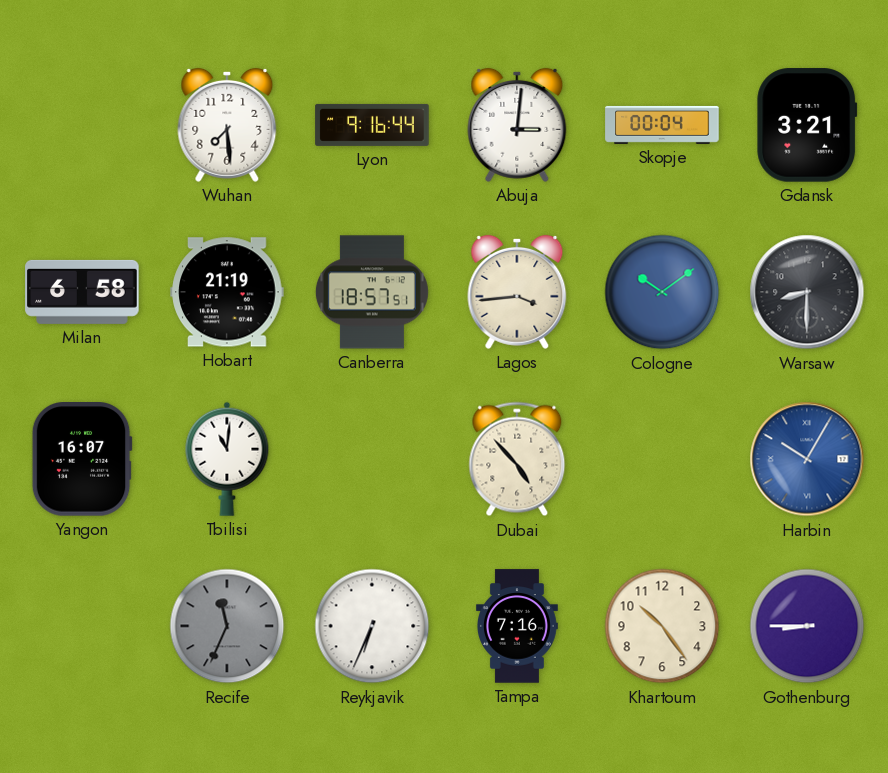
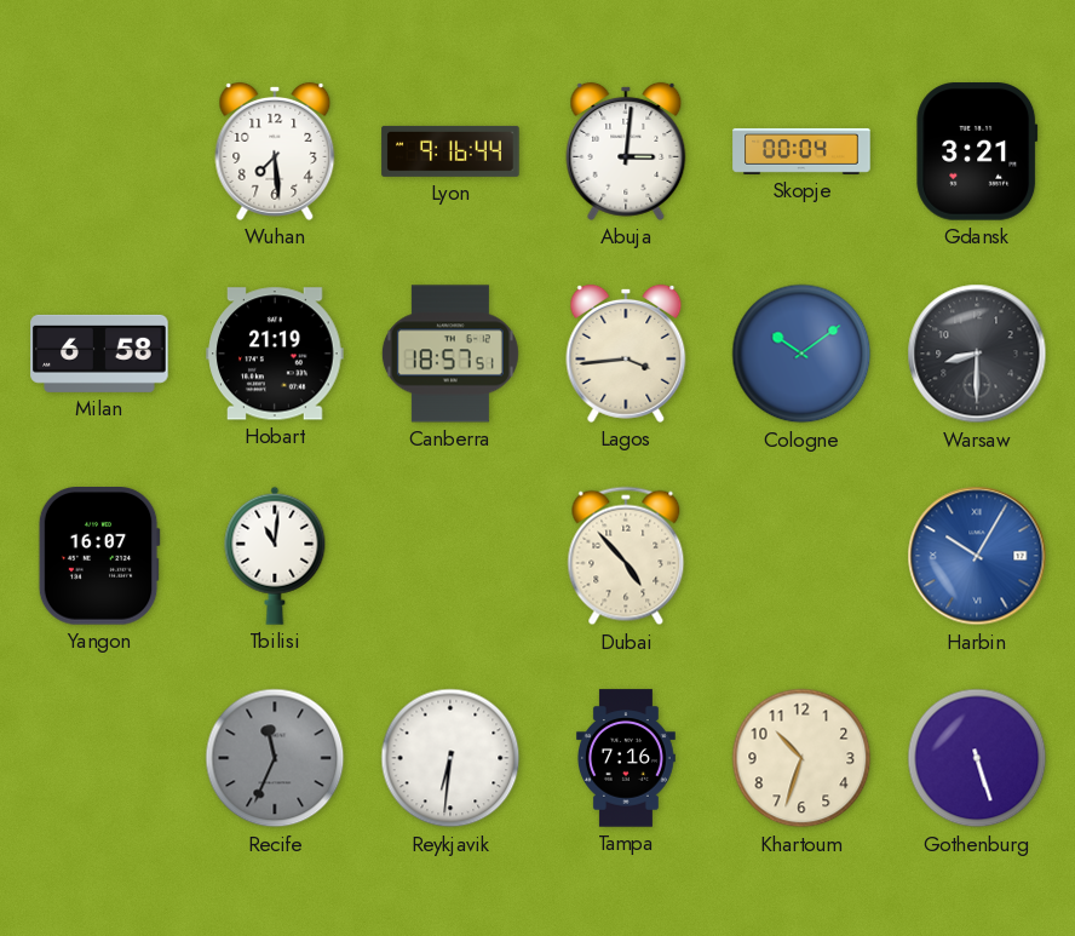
Reykjavik: 6:34 -> 6:31
Khartoum: 10:24 -> 10:33
Gothenburg: 8:45 -> 5:27
